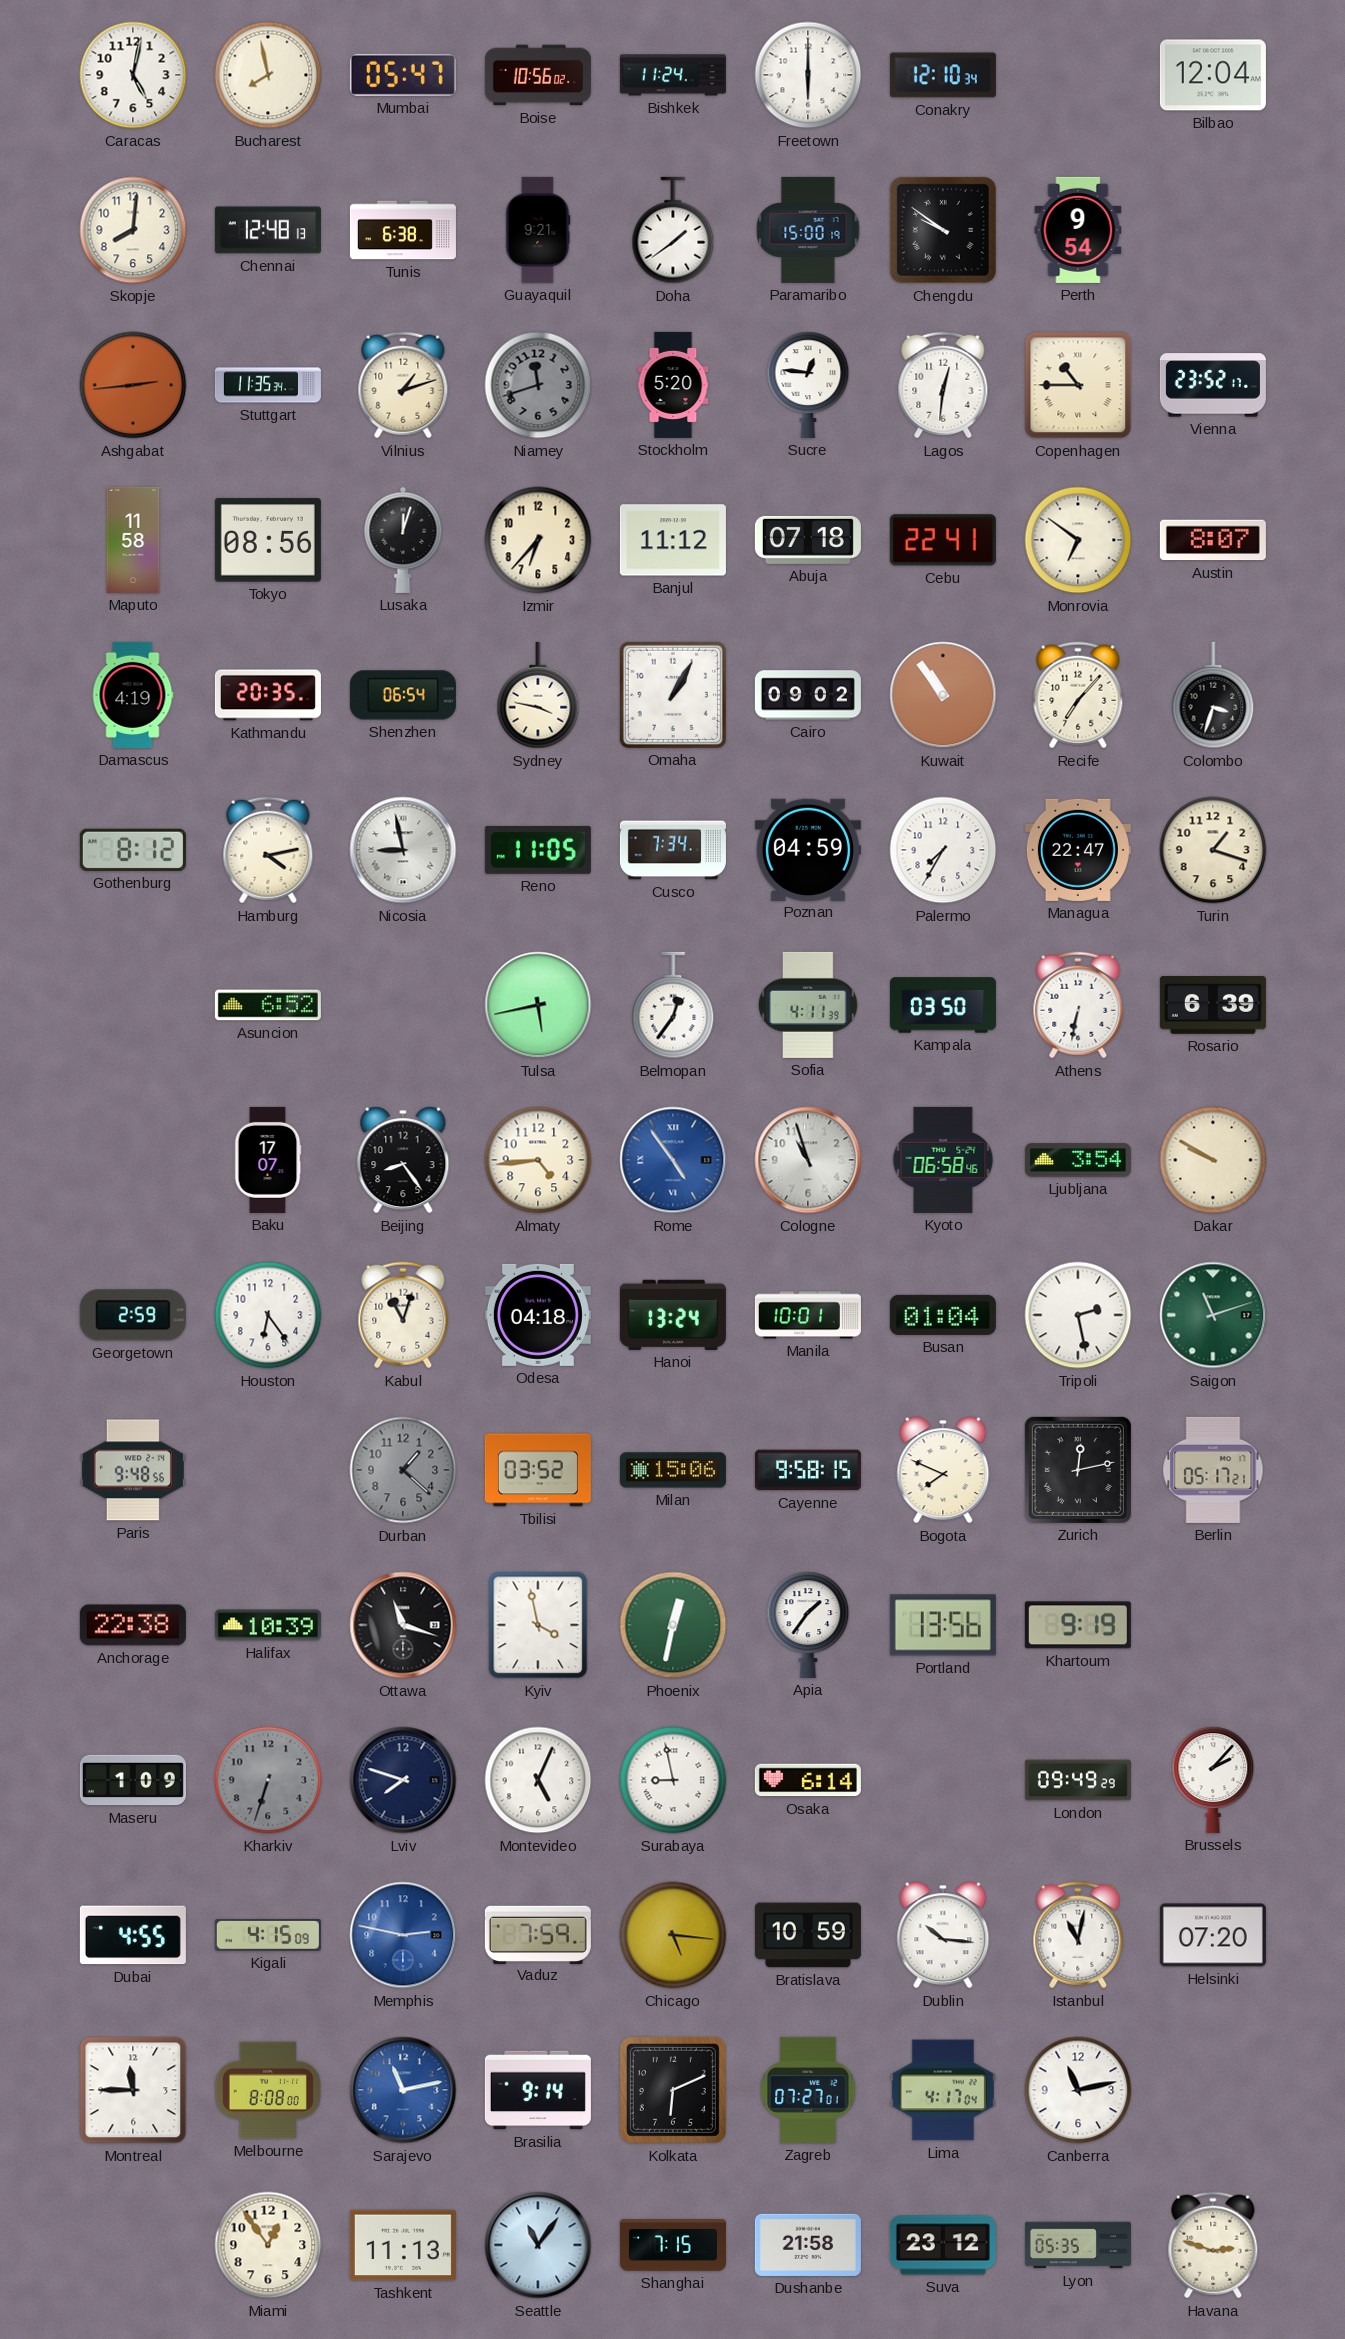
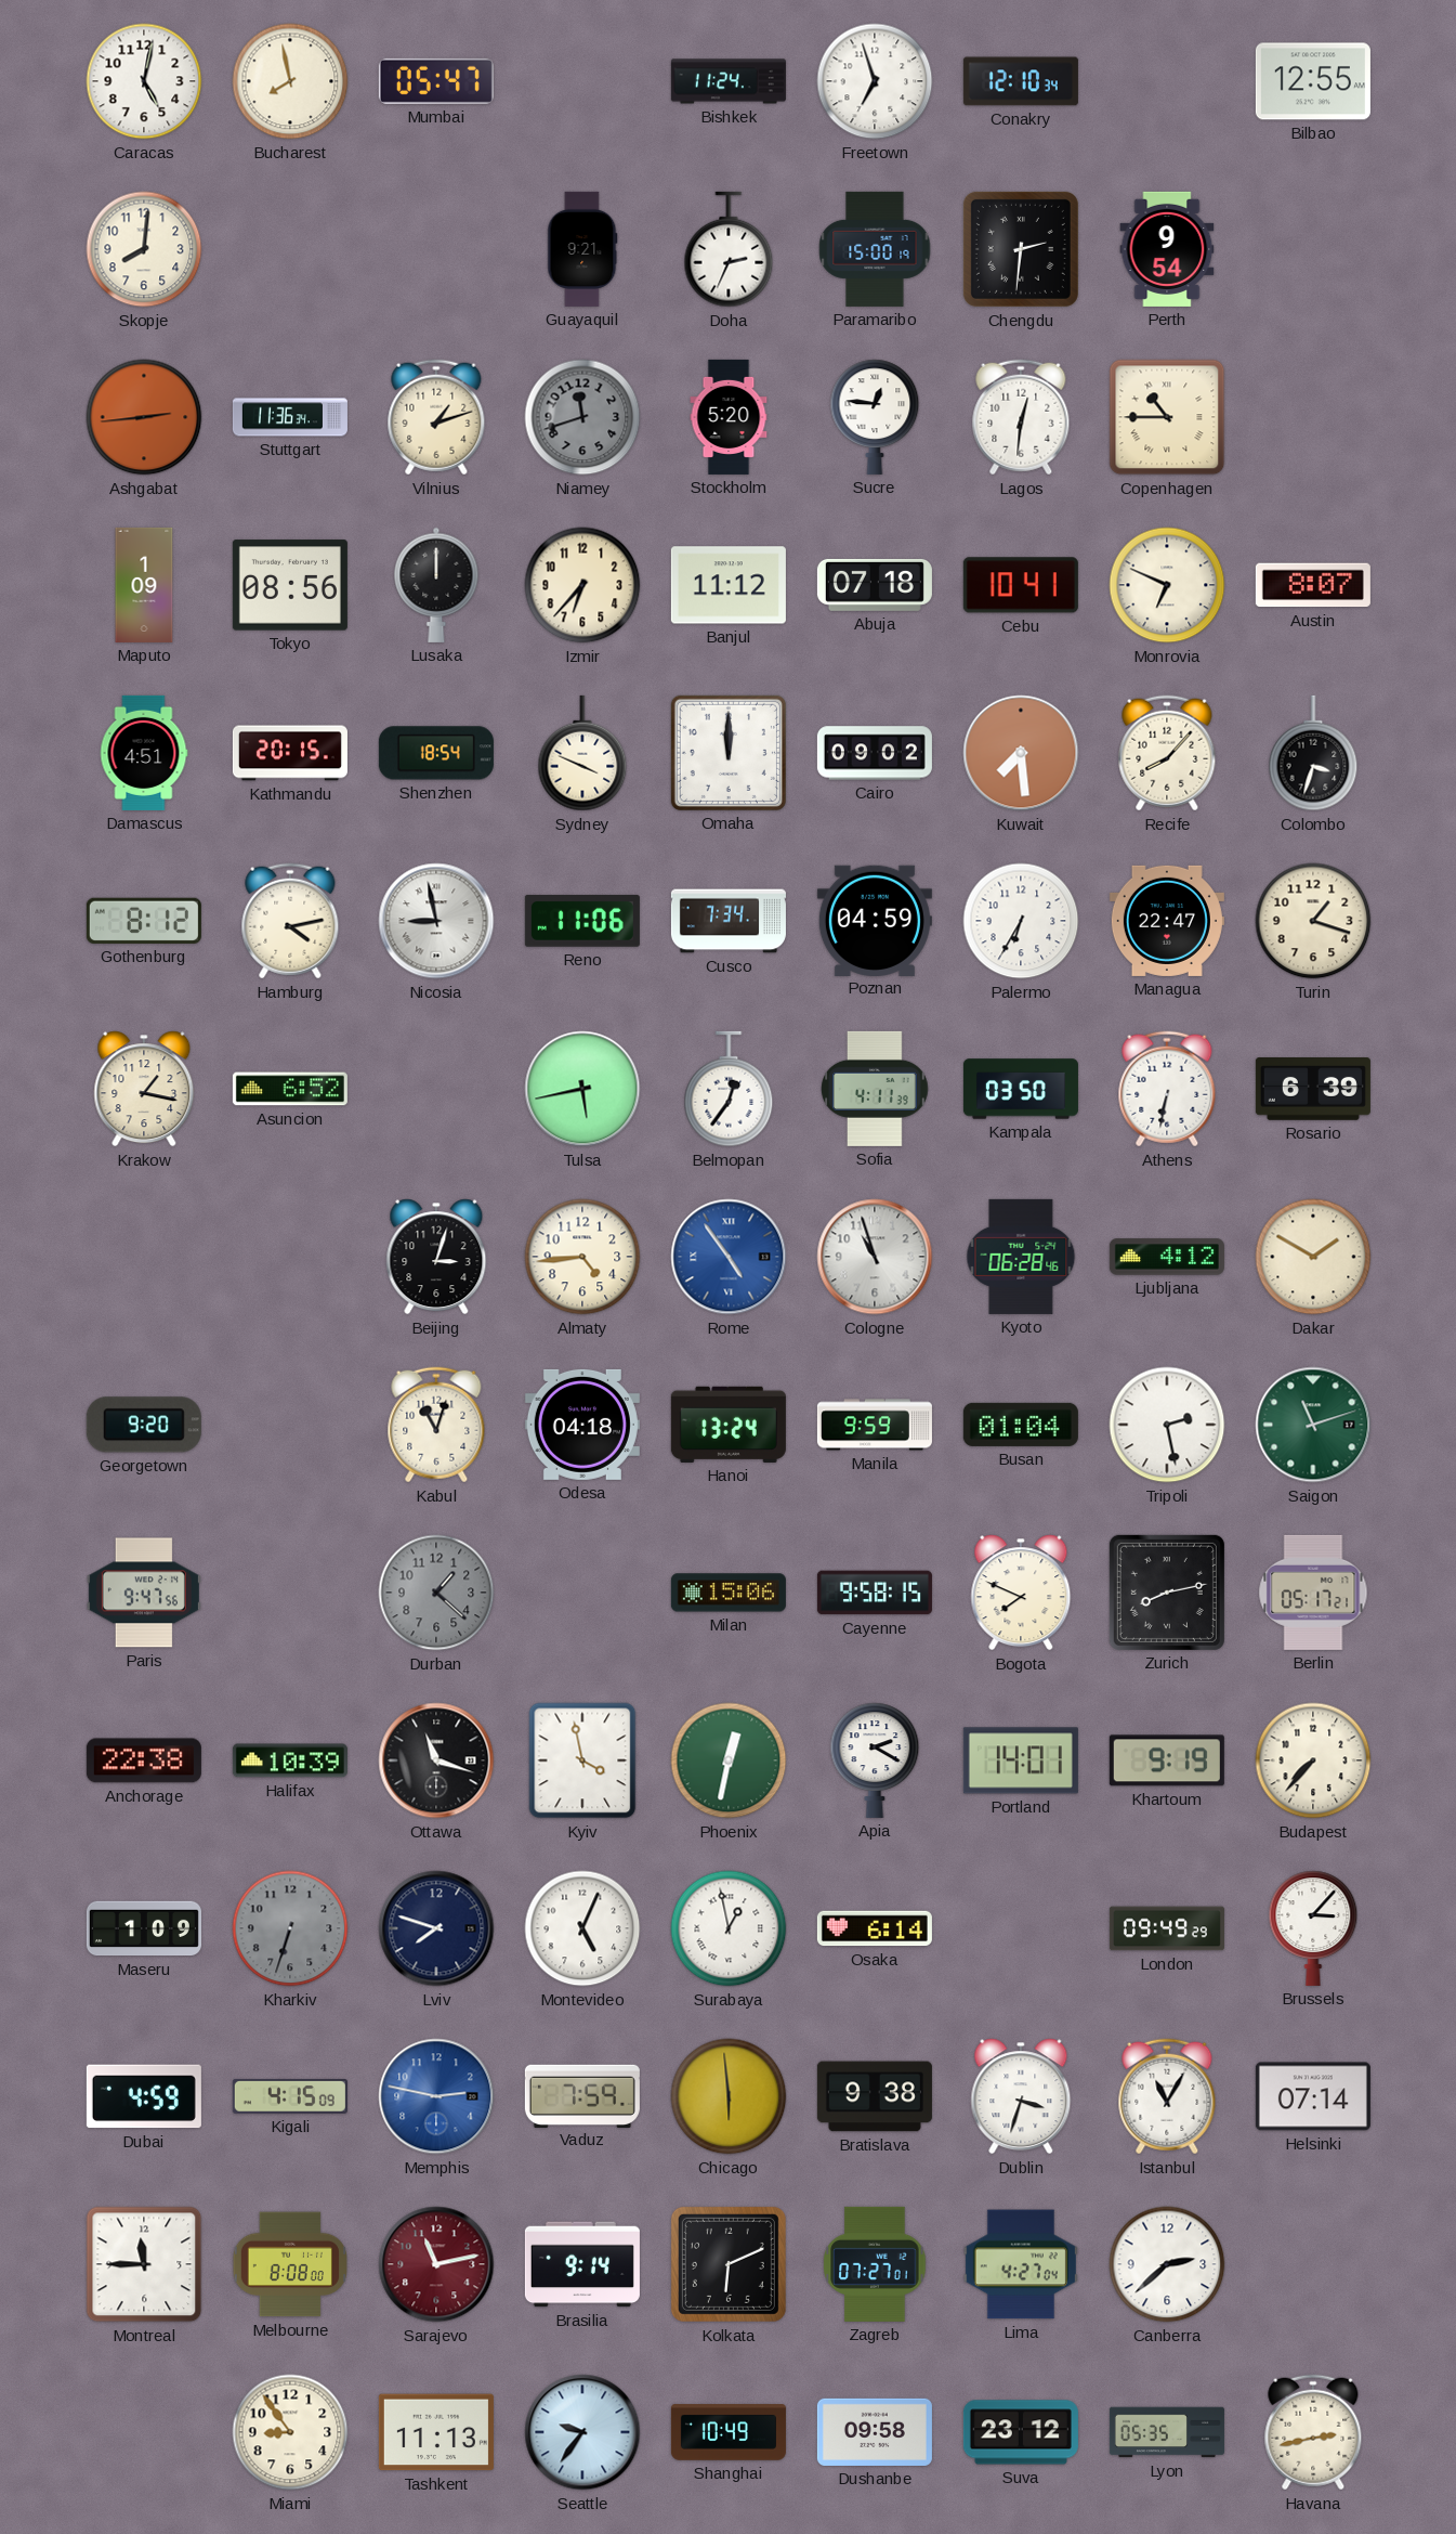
Boise: 10:56 -> none
Freetown: 6:00 -> 6:57
Bilbao: 12:04 -> 12:55
Chennai: 12:48 -> none
Tunis: 6:38 -> none
Doha: 1:39 -> 2:34
Chengdu: 9:51 -> 2:31
Stuttgart: 11:35 -> 11:36
Vienna: 23:52 -> none
Maputo: 11:58 -> 1:09
Lusaka: 12:03 -> 12:00
Cebu: 22:41 -> 10:41
Monrovia: 6:51 -> 6:49
Damascus: 4:19 -> 4:51
Kathmandu: 20:35 -> 20:15
Shenzhen: 06:54 -> 18:54
Sydney: 3:47 -> 3:49
Omaha: 1:05 -> 12:00
Kuwait: 10:54 -> 7:29
Recife: 7:07 -> 8:07
Reno: 11:05 -> 11:06
Palermo: 7:35 -> 6:35
Krakow: none -> 1:17
Baku: 17:07 -> none
Beijing: 8:24 -> 3:03
Kyoto: 06:58 -> 06:28
Ljubljana: 3:54 -> 4:12
Dakar: 9:50 -> 1:50
Georgetown: 2:59 -> 9:20
Houston: 6:24 -> none
Manila: 10:01 -> 9:59
Paris: 9:48 -> 9:47
Tbilisi: 03:52 -> none
Zurich: 12:13 -> 8:13
Apia: 1:36 -> 2:20
Portland: 13:56 -> 14:01
Budapest: none -> 7:37
Surabaya: 8:58 -> 12:58
Brussels: 2:07 -> 3:07
Dubai: 4:55 -> 4:59
Chicago: 5:16 -> 5:59
Bratislava: 10:59 -> 9:38
Dublin: 10:16 -> 3:33
Istanbul: 11:02 -> 11:05
Helsinki: 07:20 -> 07:14
Sarajevo dial: blue -> burgundy
Lima: 4:17 -> 4:27
Canberra: 11:13 -> 2:38
Miami: 12:54 -> 8:54
Seattle: 11:06 -> 9:36
Shanghai: 7:15 -> 10:49
Dushanbe: 21:58 -> 09:58
Havana: 2:48 -> 2:43
